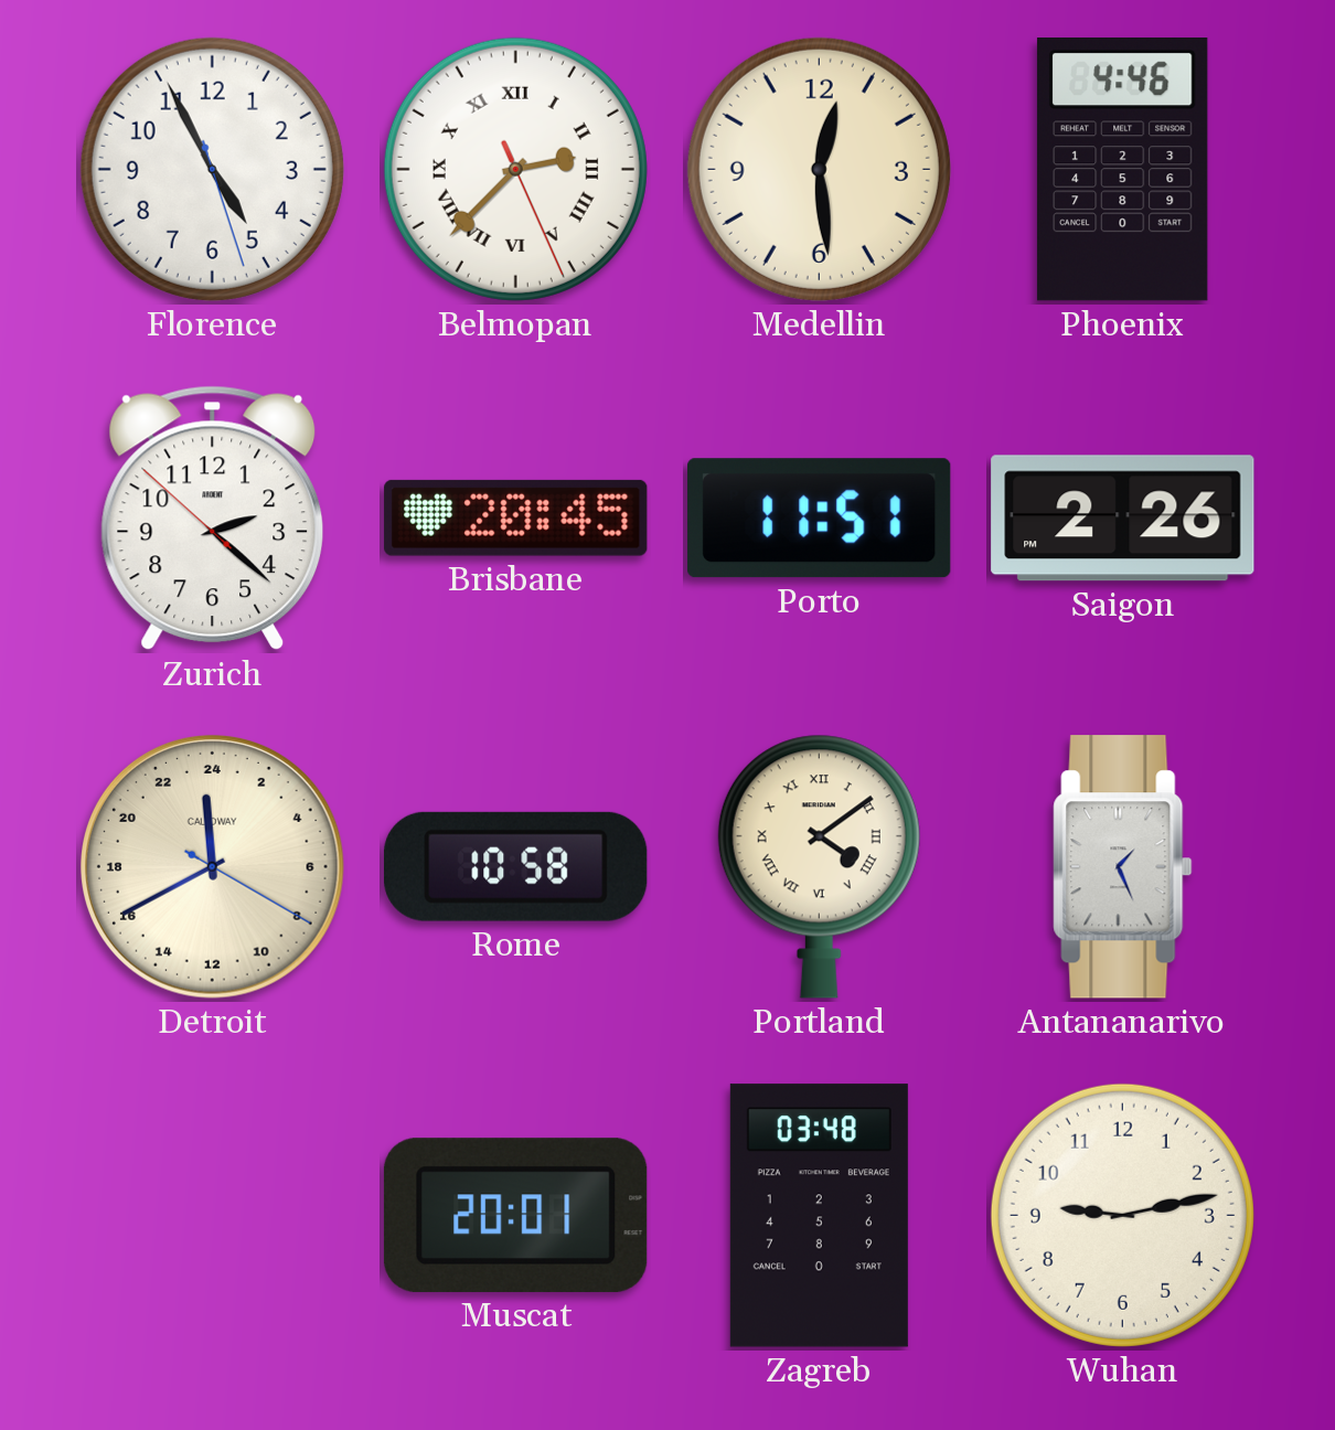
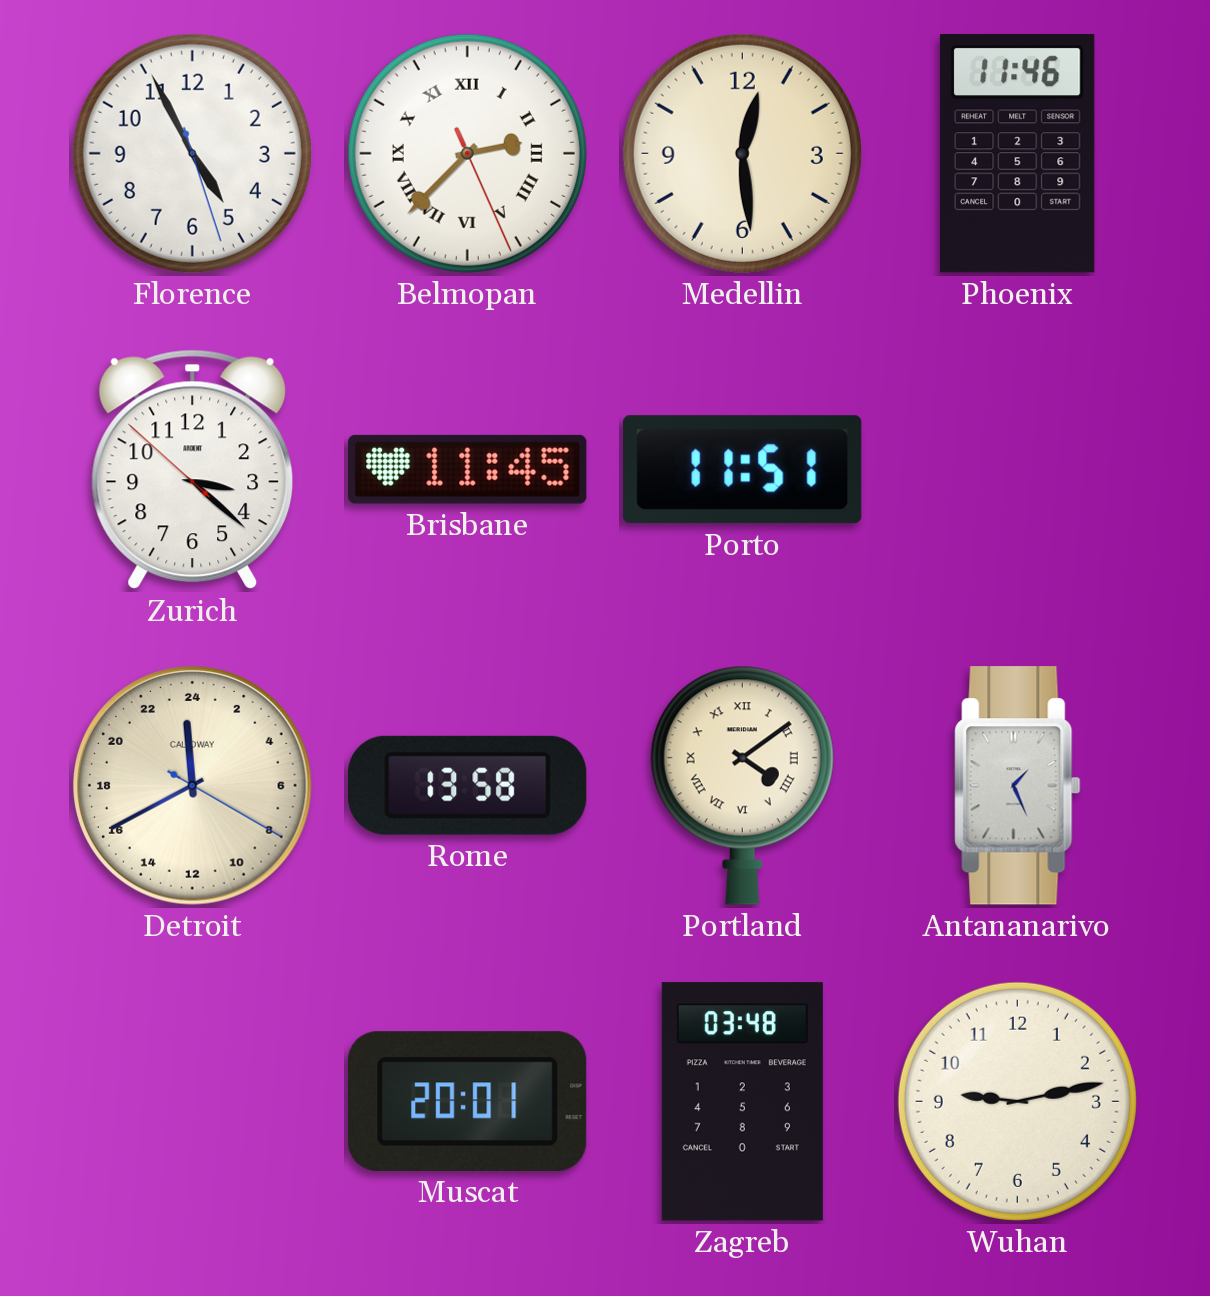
Phoenix: 4:46 -> 11:46
Zurich: 2:21 -> 3:21
Brisbane: 20:45 -> 11:45
Saigon: 2:26 -> none
Rome: 10:58 -> 13:58
